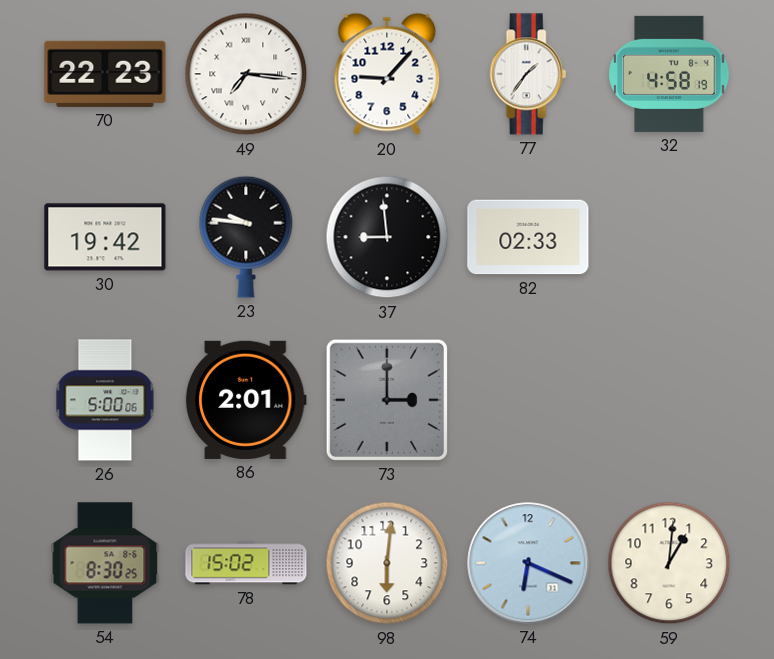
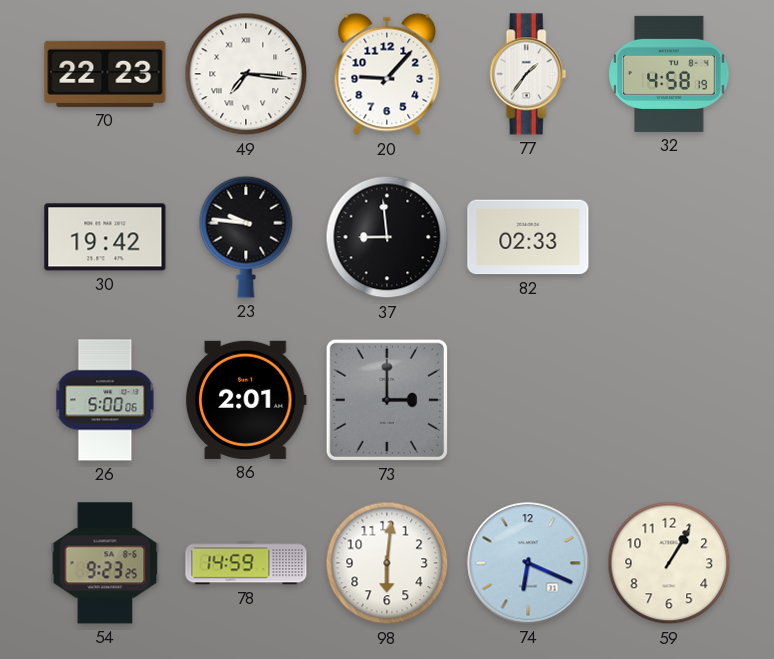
54: 8:30 -> 9:23
78: 15:02 -> 14:59
59: 1:01 -> 1:05
